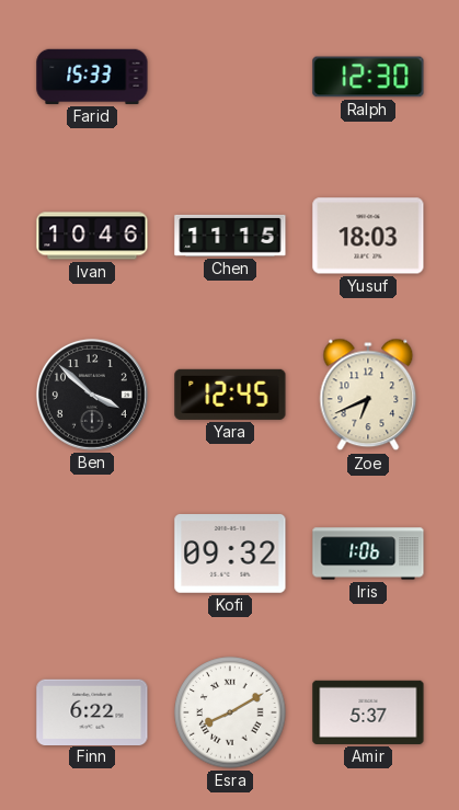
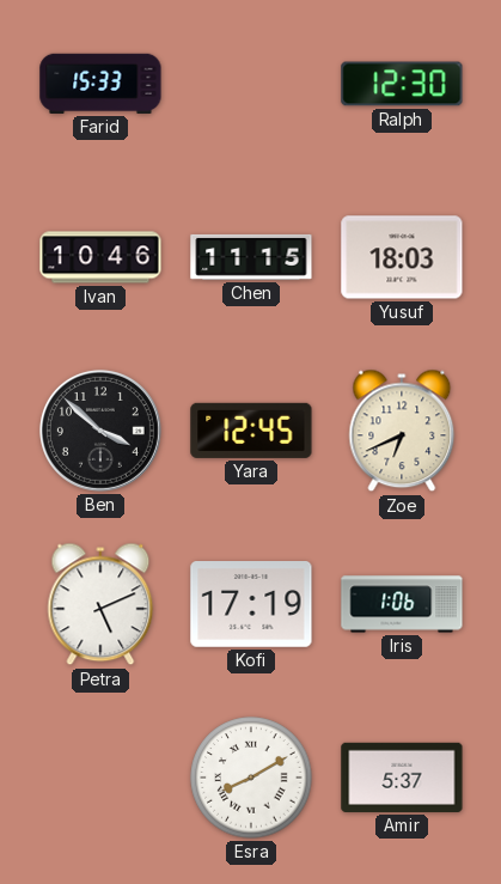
Petra: none -> 5:11
Kofi: 09:32 -> 17:19
Finn: 6:22 -> none
